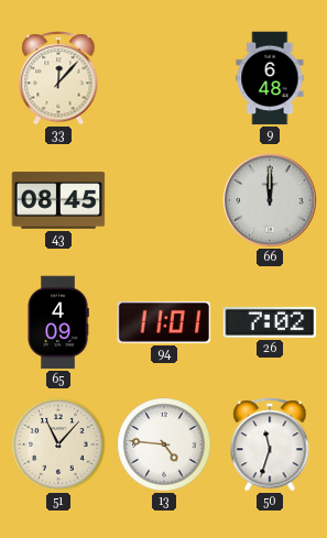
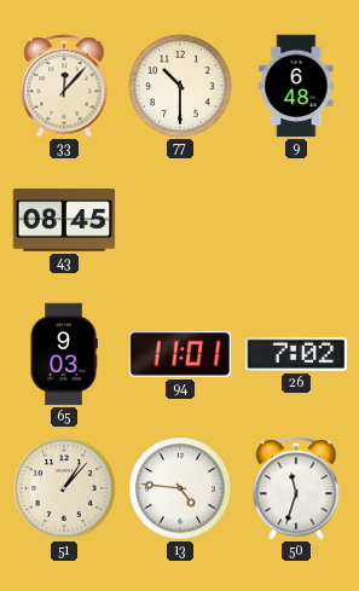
77: none -> 10:30
66: 12:00 -> none
65: 4:09 -> 9:03
51: 11:07 -> 1:07
